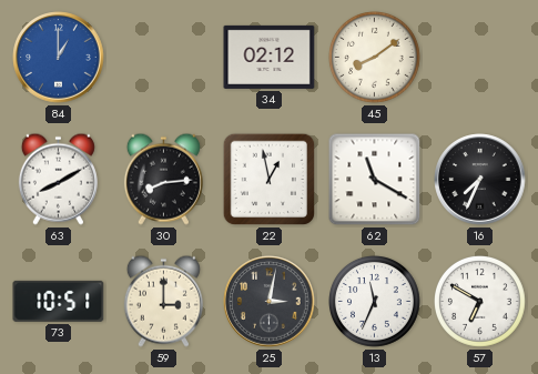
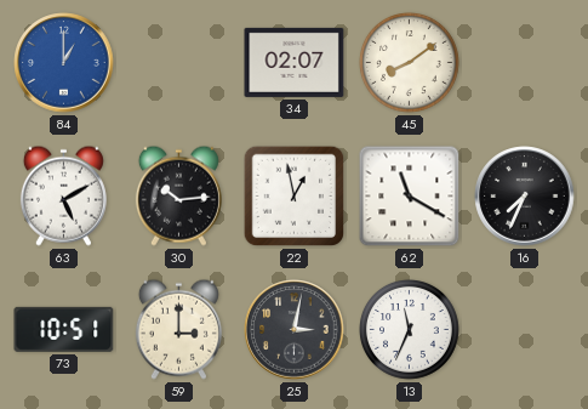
34: 02:12 -> 02:07
63: 8:10 -> 5:10
30: 8:14 -> 10:14
57: 6:50 -> none
